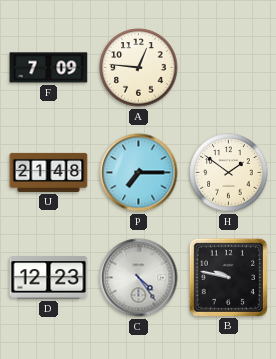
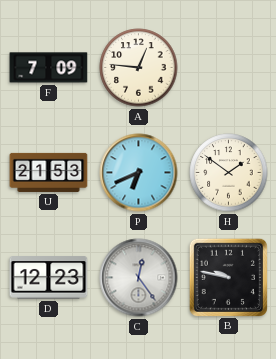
U: 21:48 -> 21:53
P: 7:15 -> 6:41
C: 4:24 -> 12:24
